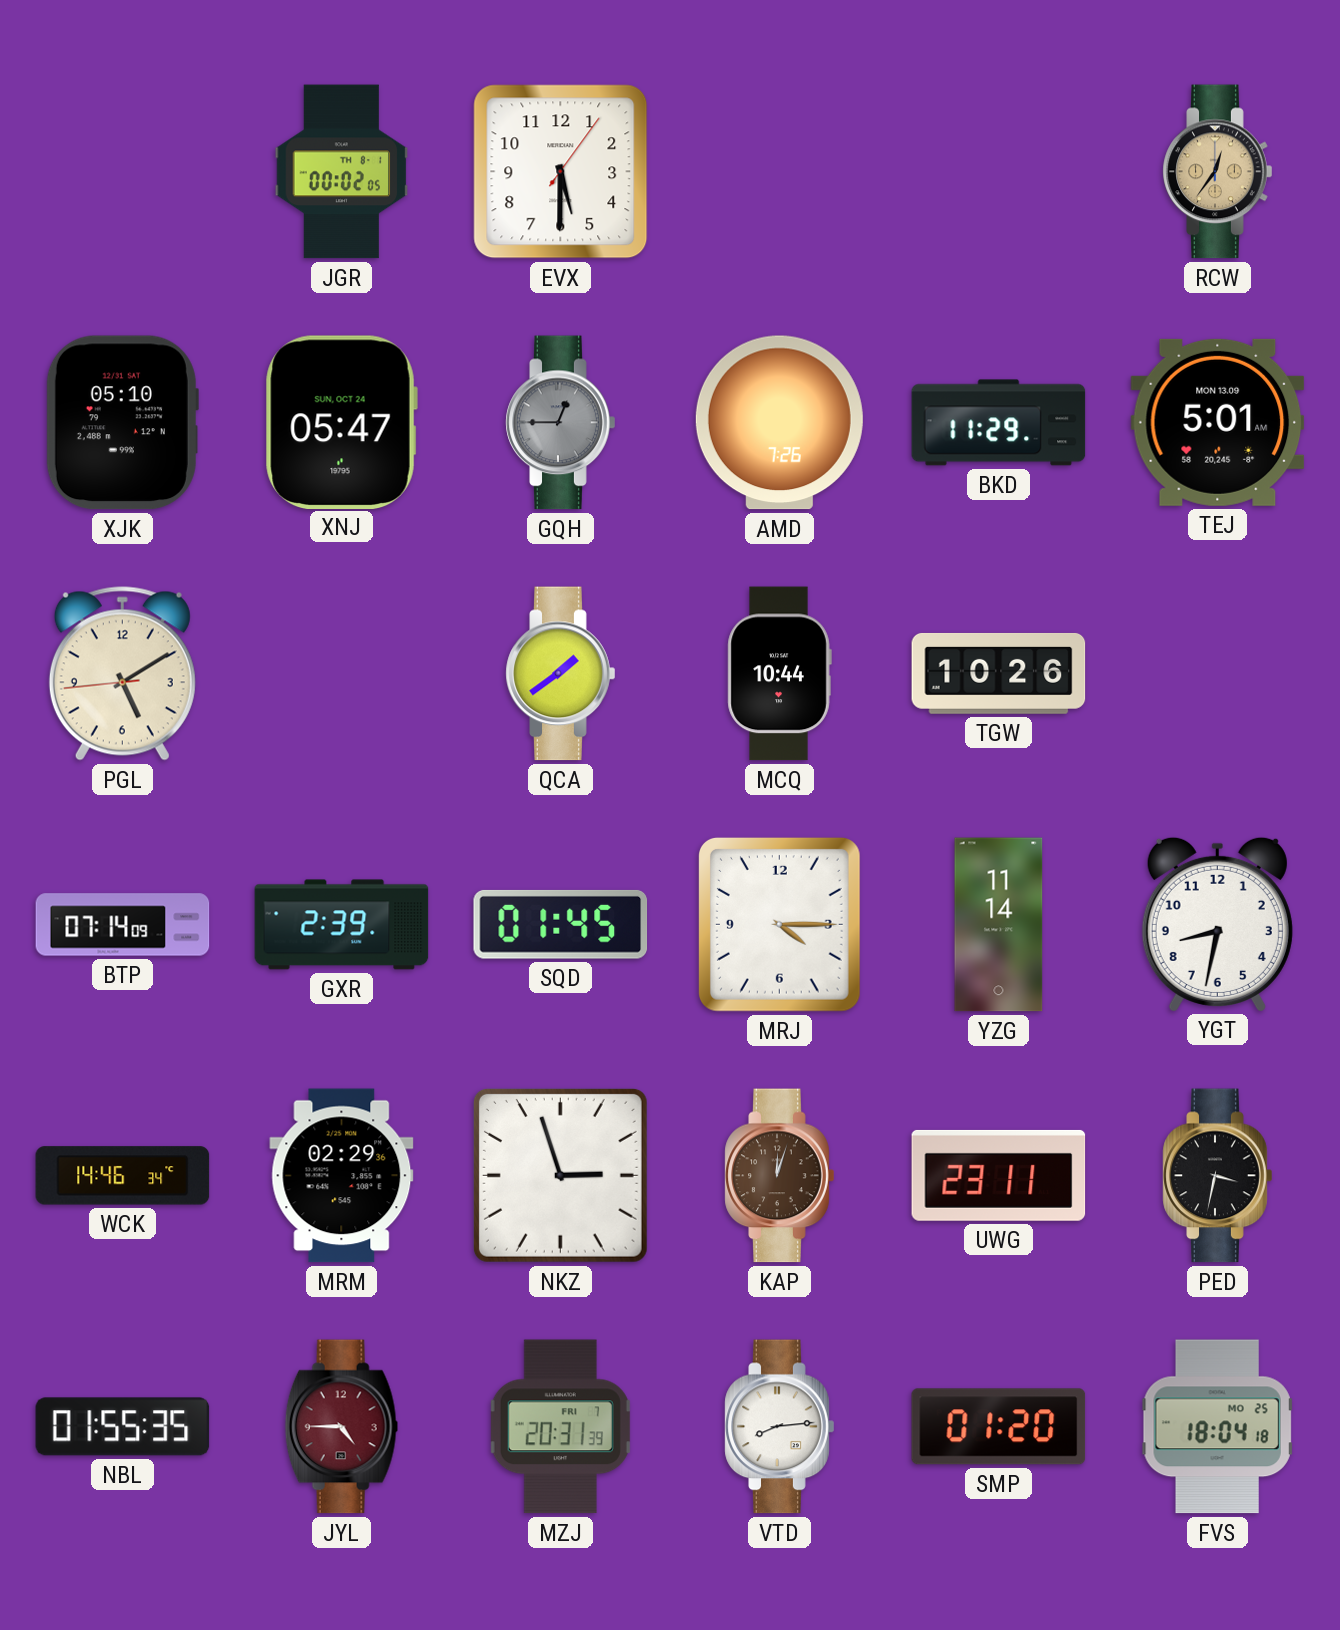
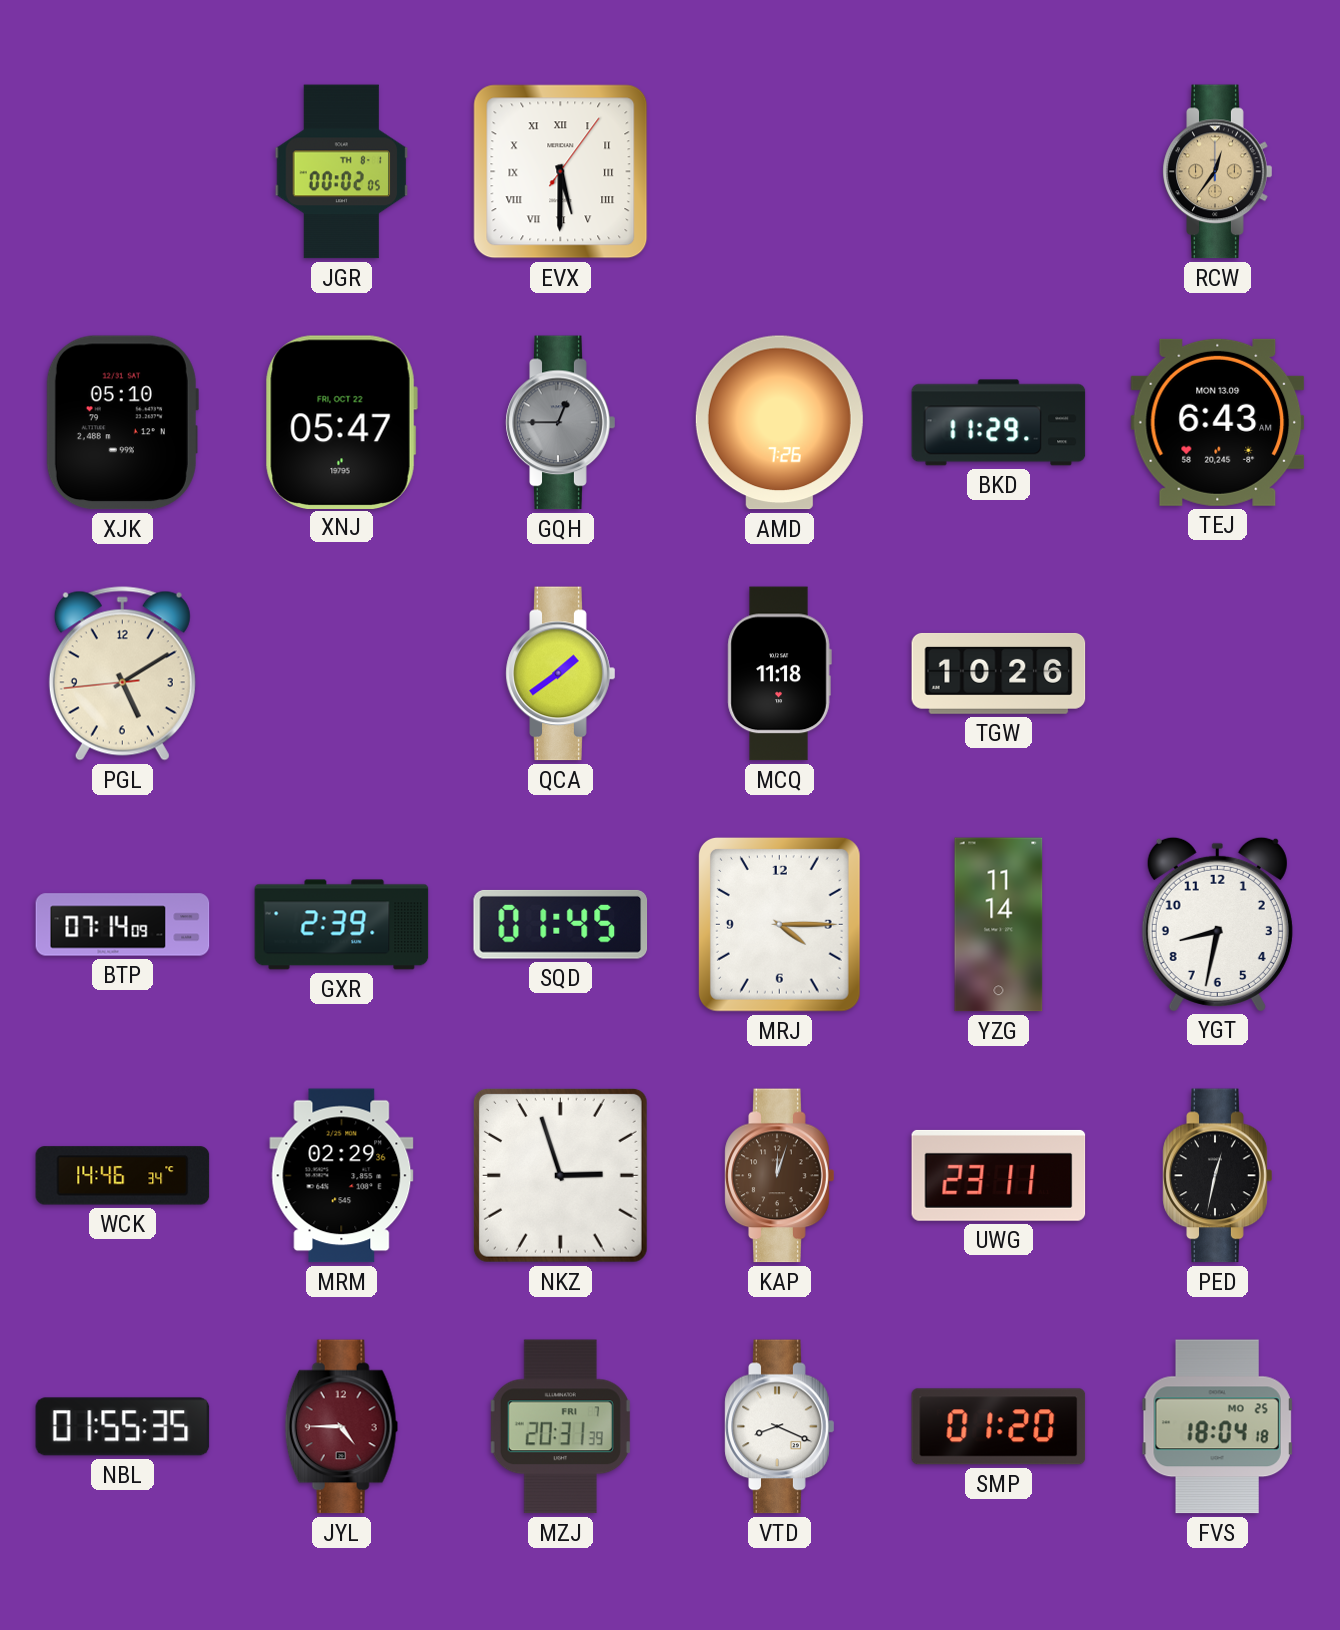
EVX numerals: Arabic -> Roman
XNJ date: SUN, OCT 24 -> FRI, OCT 22
TEJ: 5:01 -> 6:43
MCQ: 10:44 -> 11:18
PED: 3:32 -> 12:32
VTD: 8:14 -> 8:19
